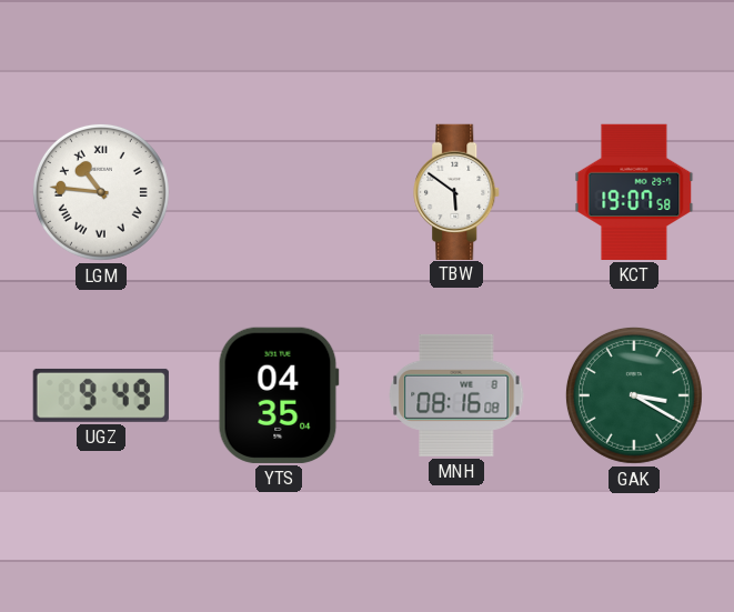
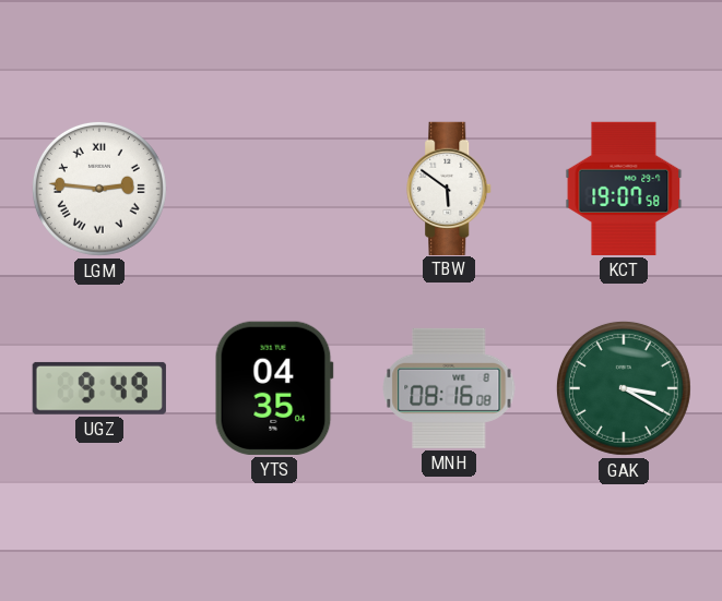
LGM: 10:46 -> 2:46
